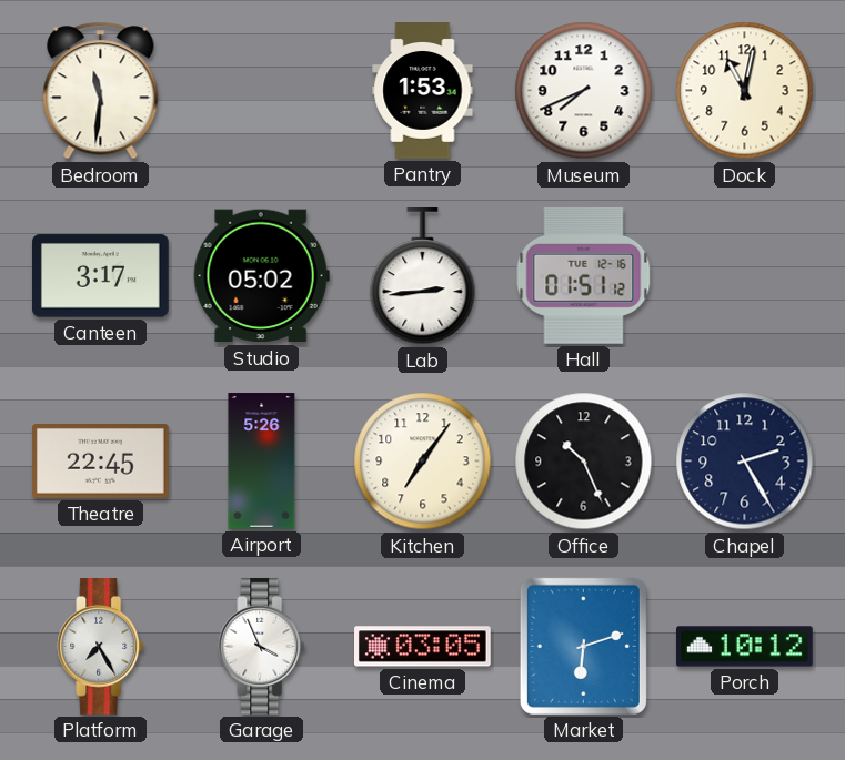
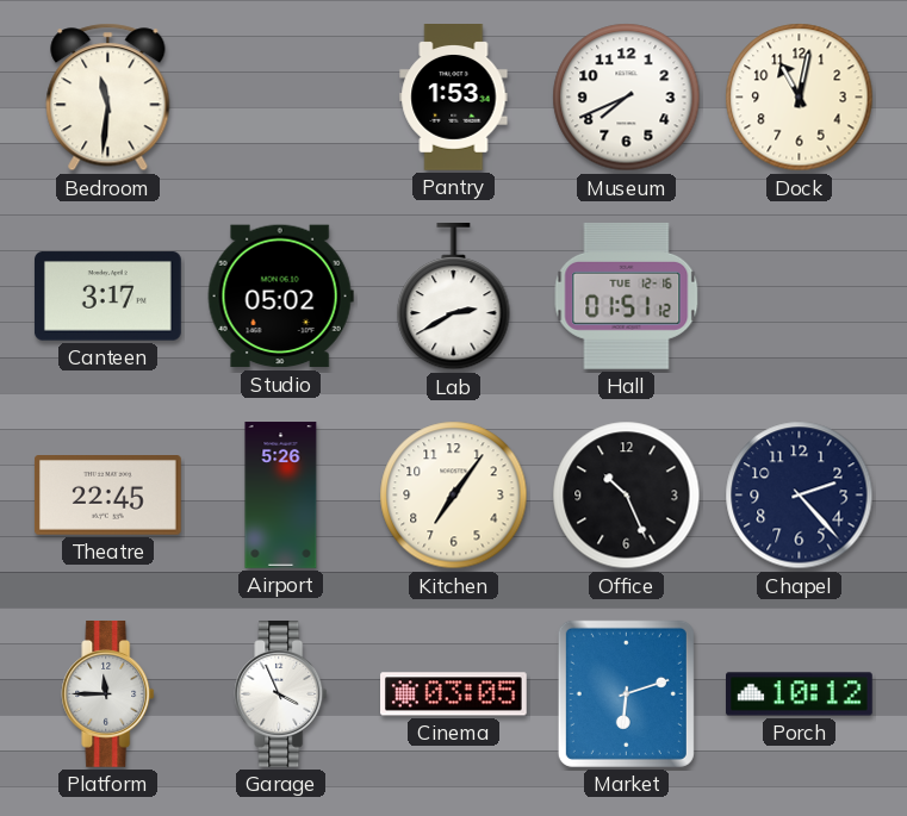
Lab: 2:44 -> 2:40
Chapel: 2:25 -> 2:23
Platform: 7:25 -> 11:45
